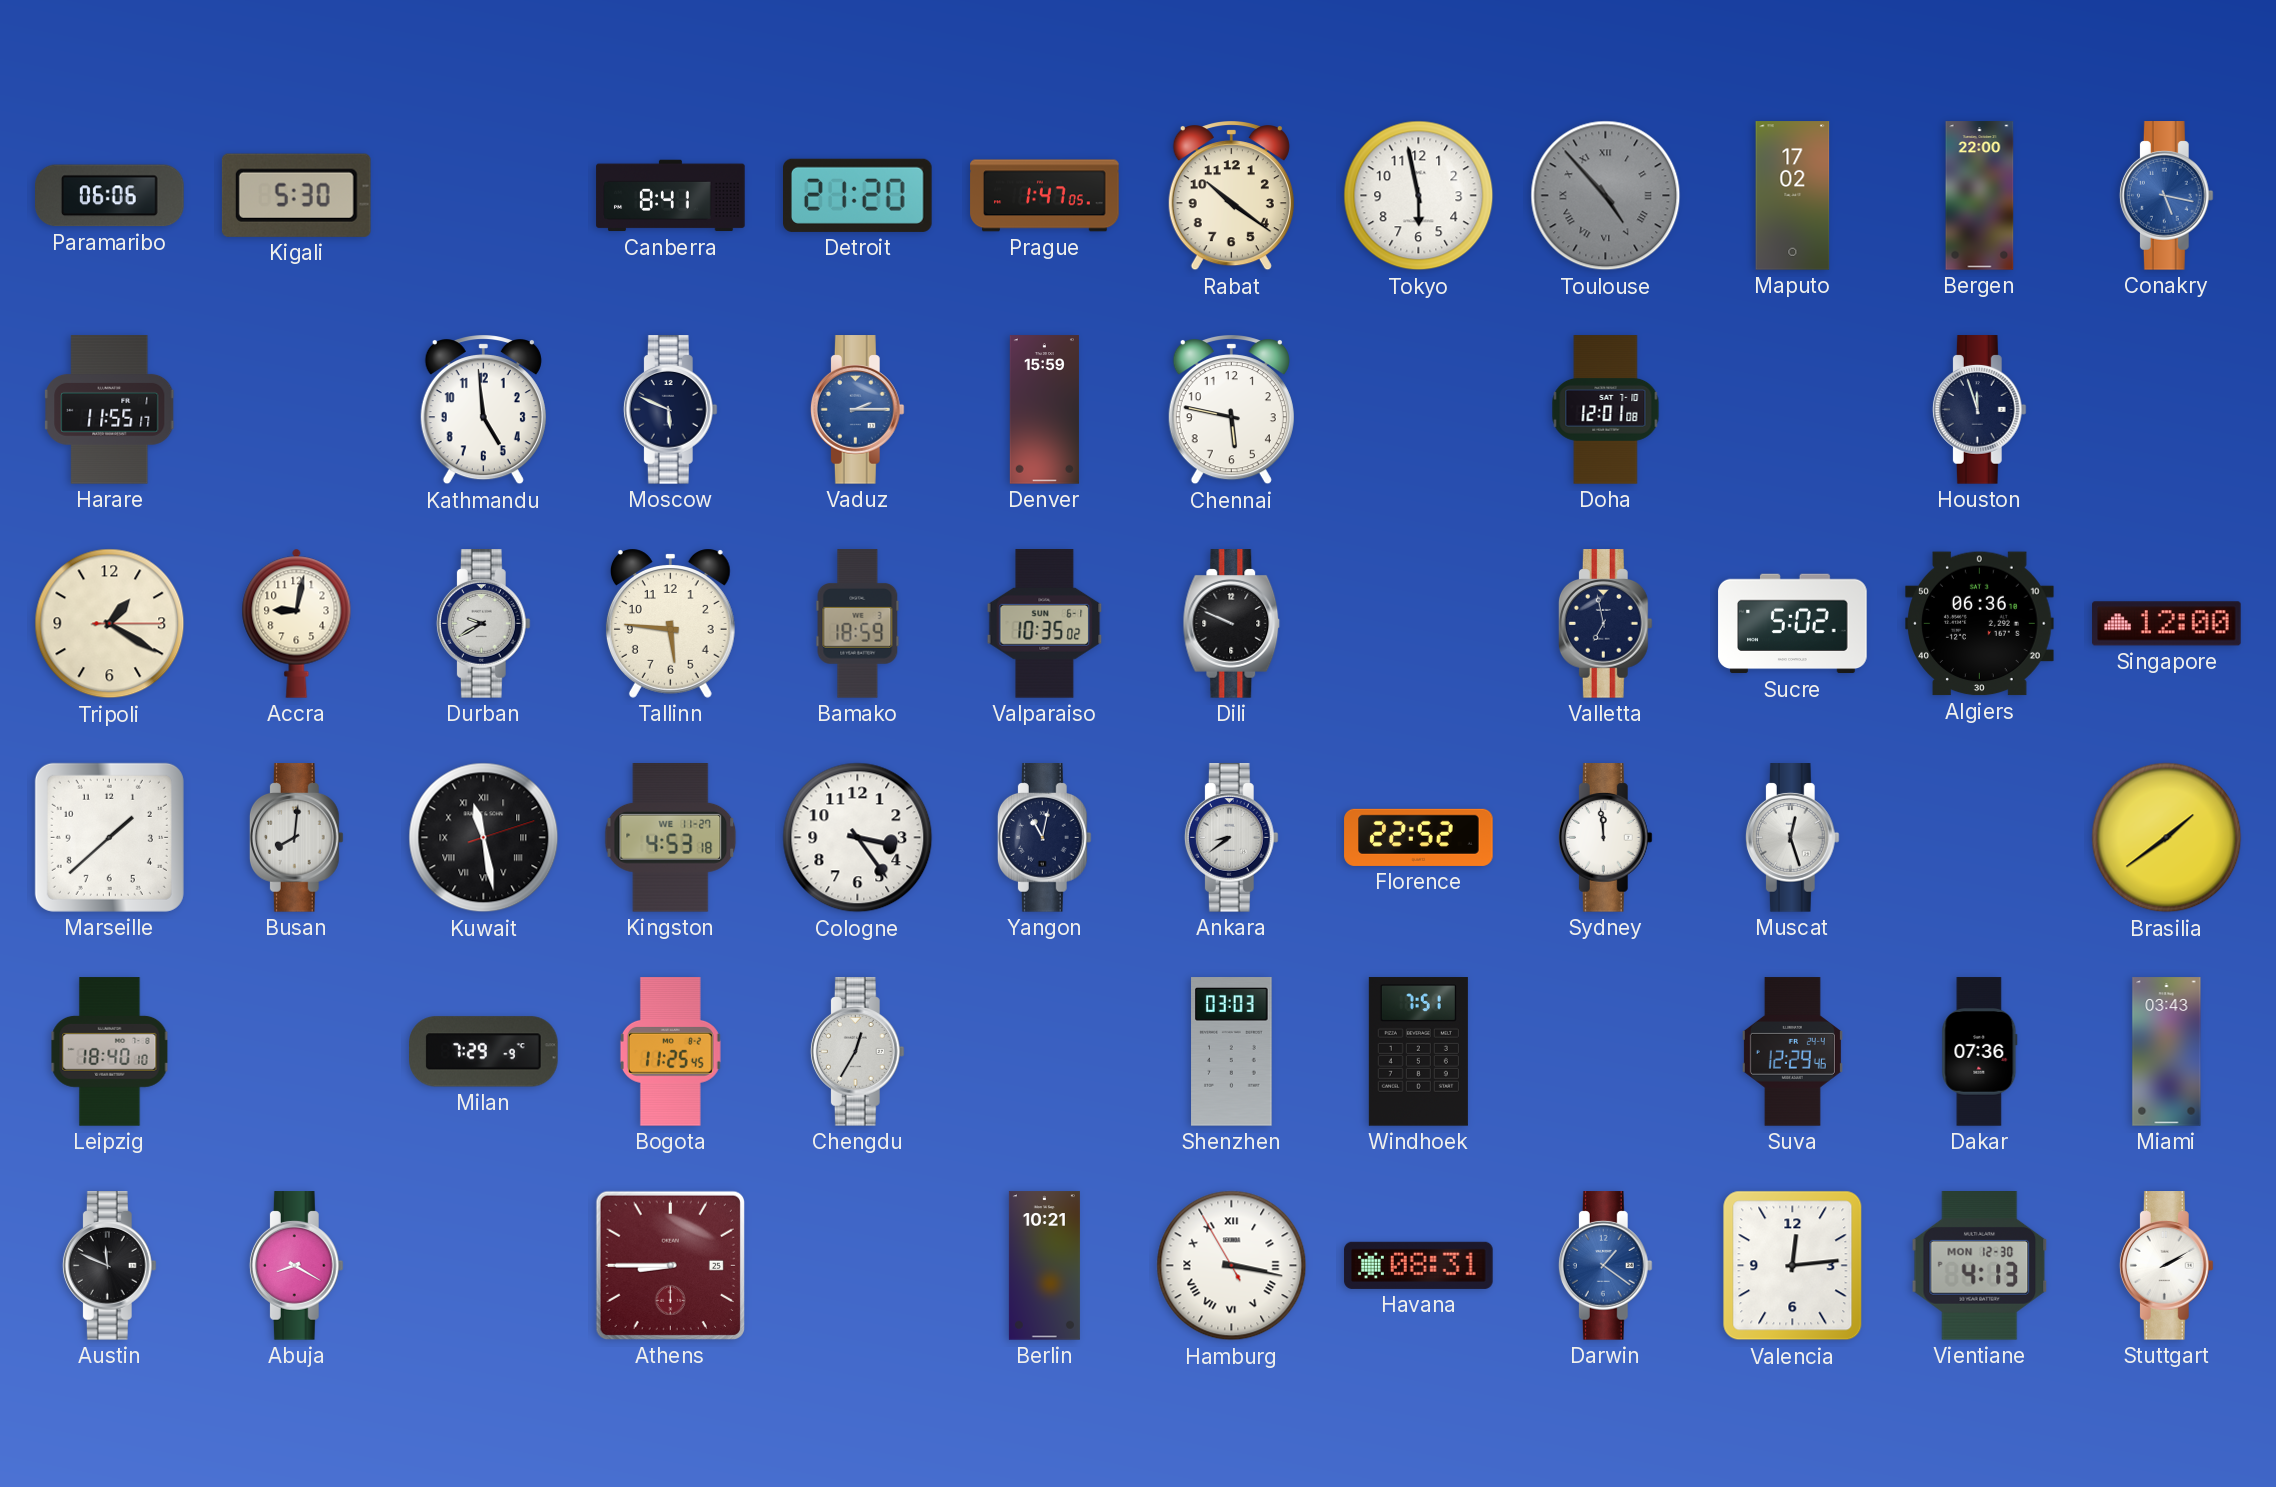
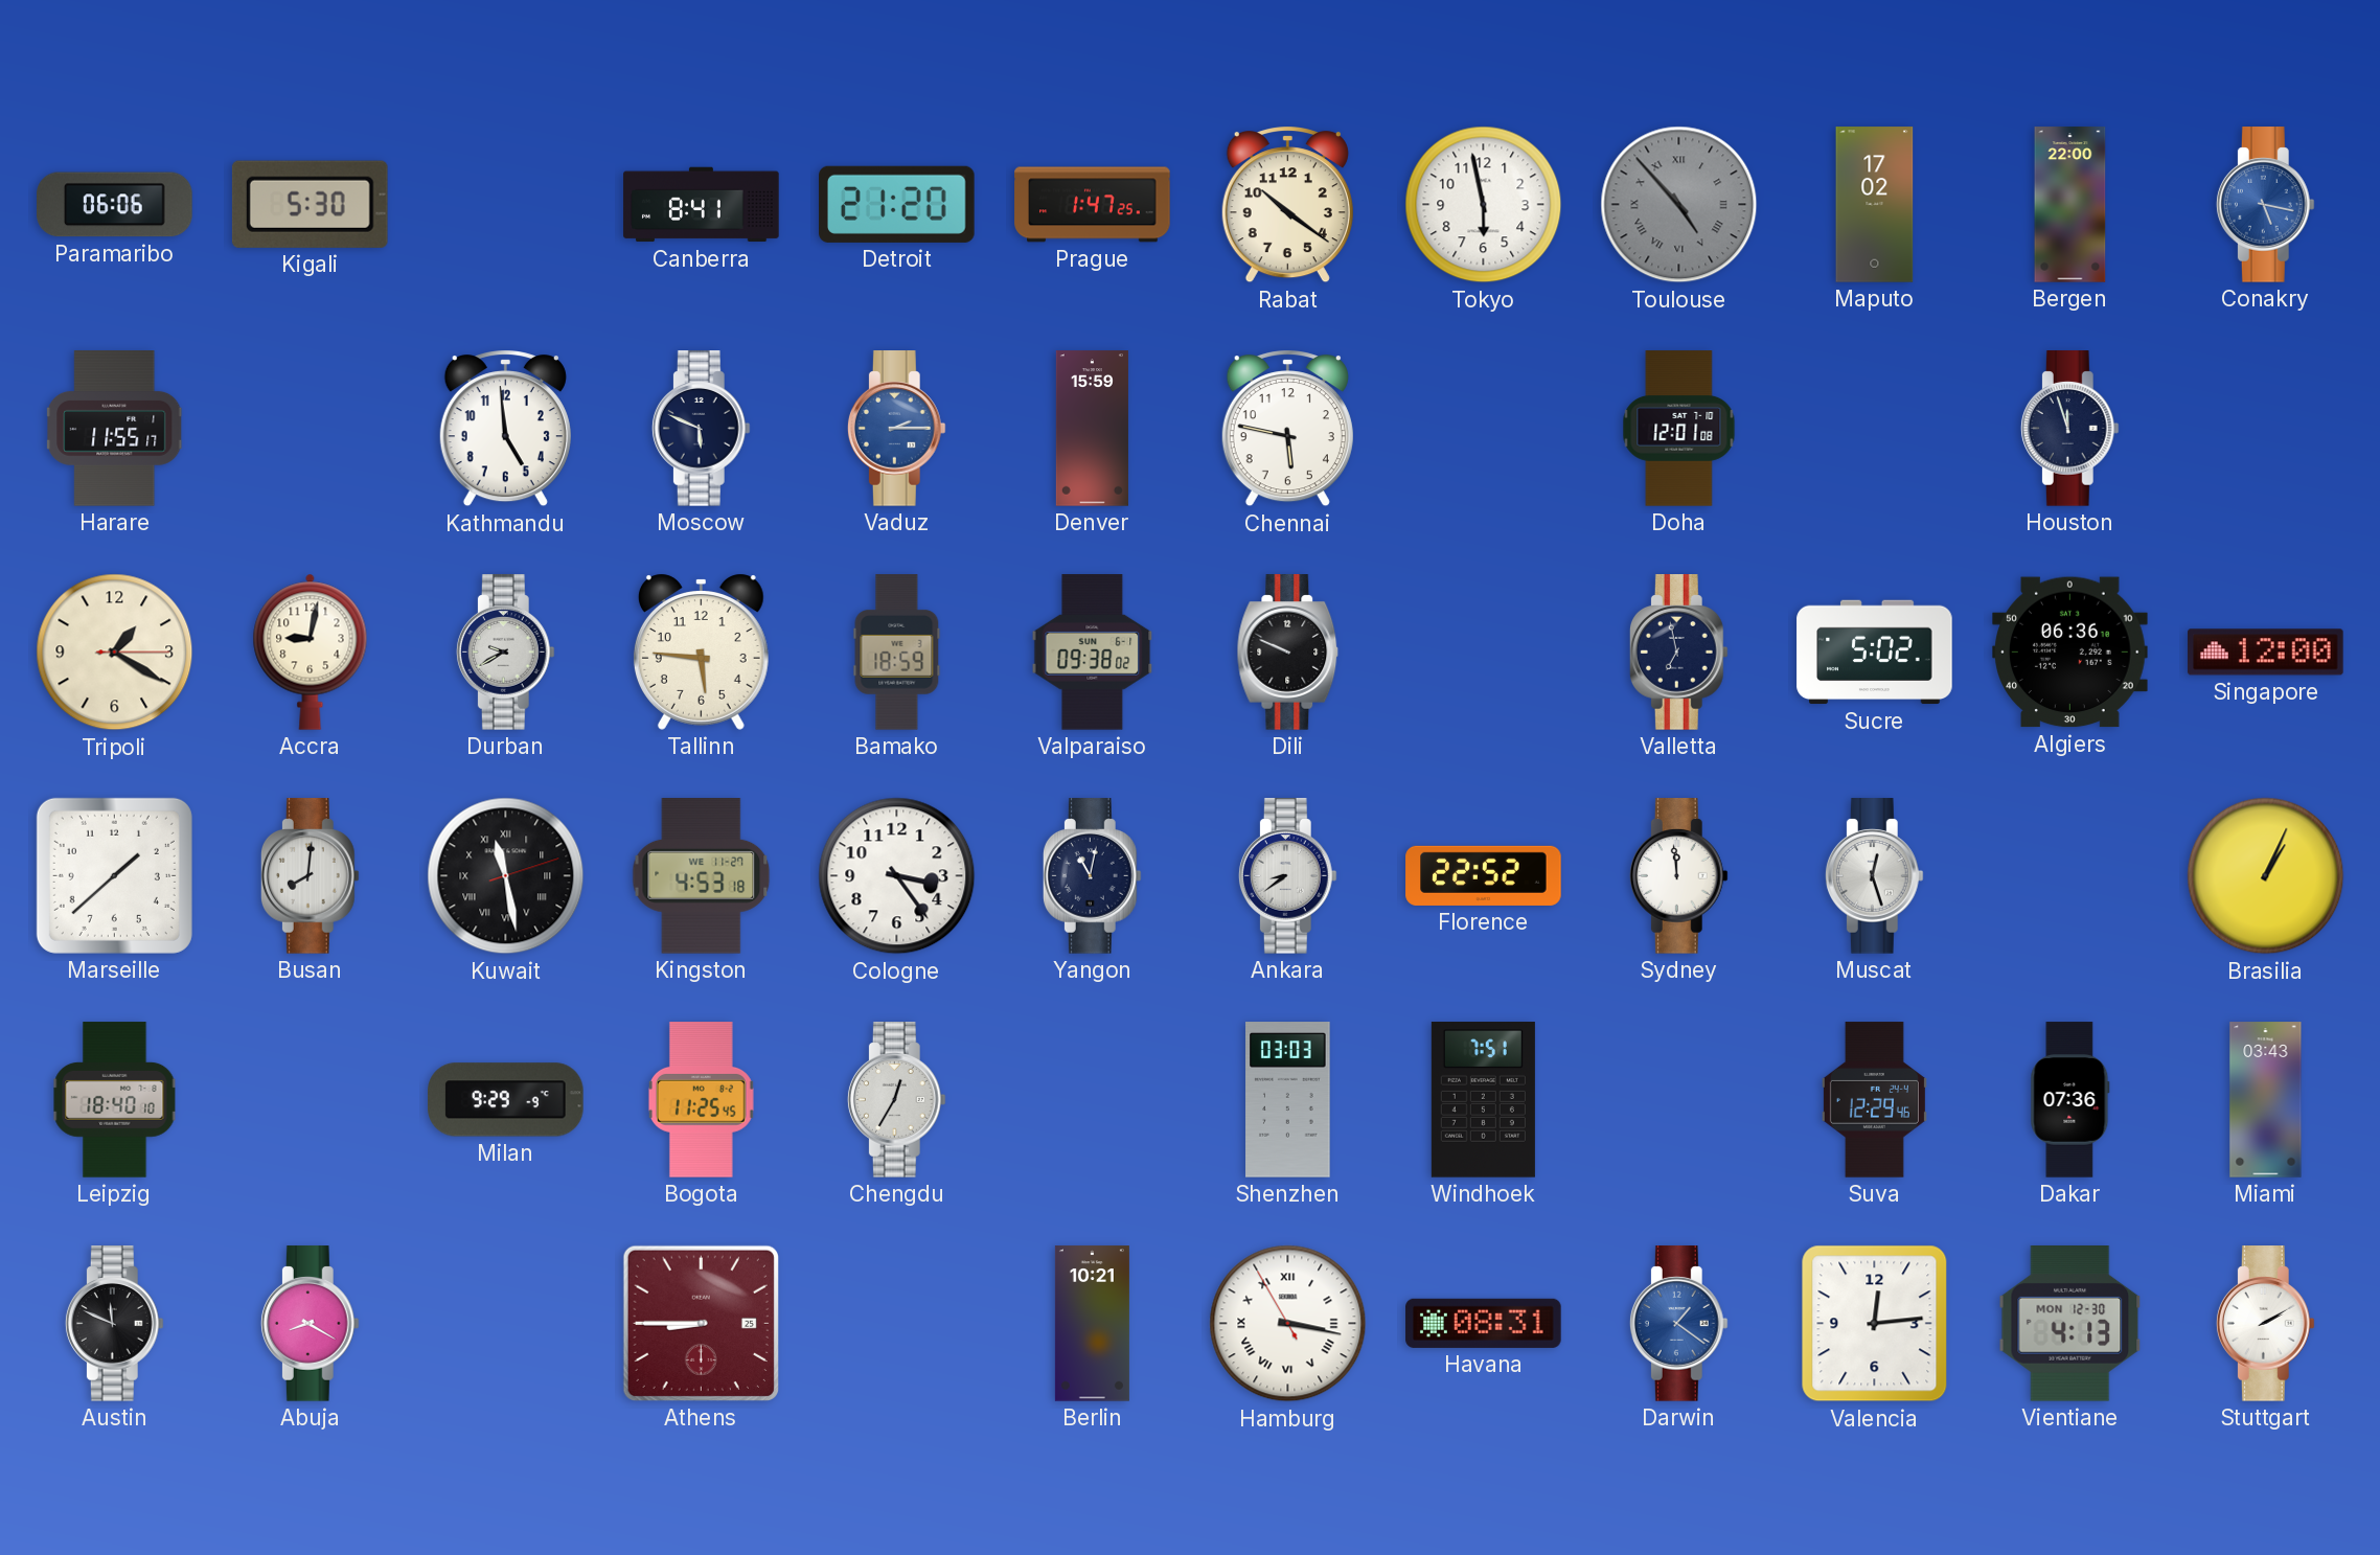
Prague: 1:47:05 -> 1:47:25
Valparaiso: 10:35 -> 09:38
Brasilia: 1:39 -> 1:04
Milan: 7:29 -> 9:29
